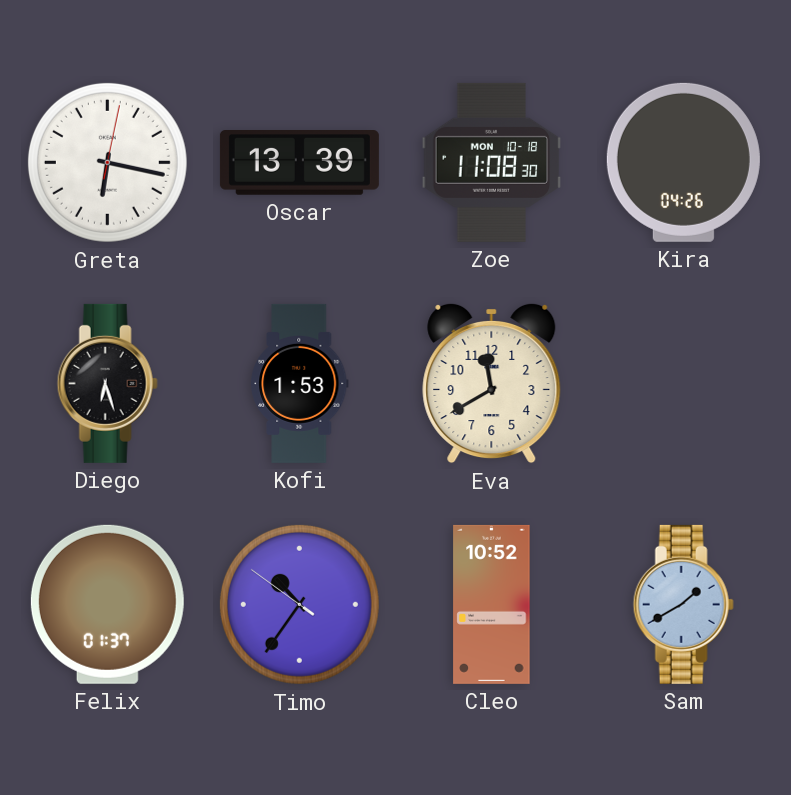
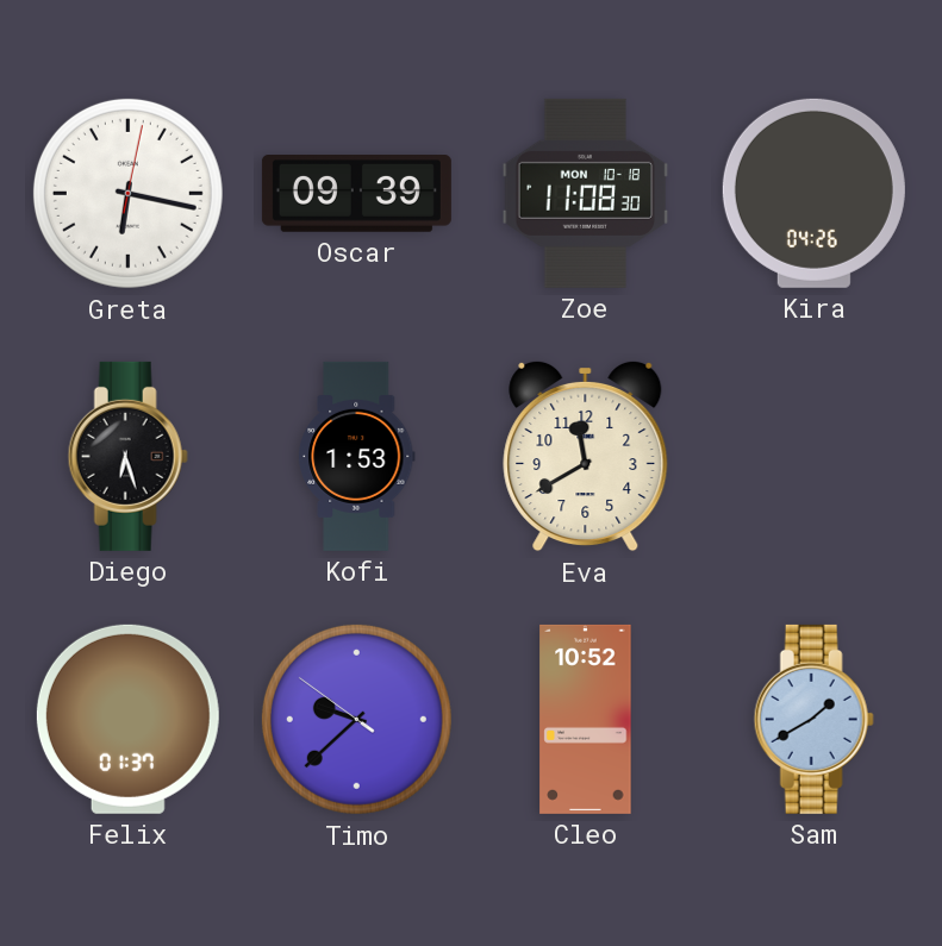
Oscar: 13:39 -> 09:39
Timo: 10:35 -> 9:37
